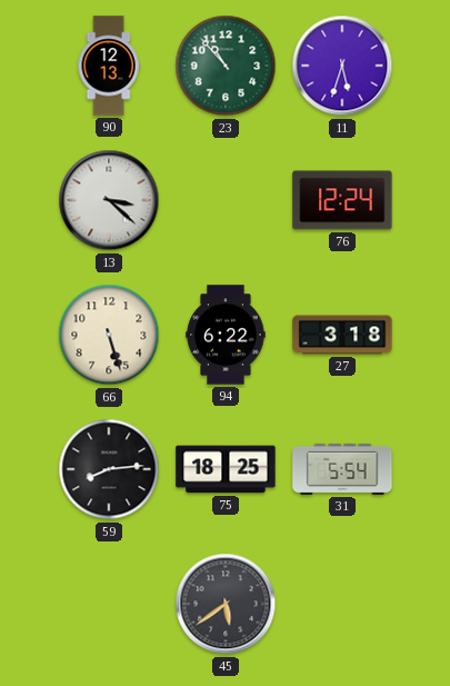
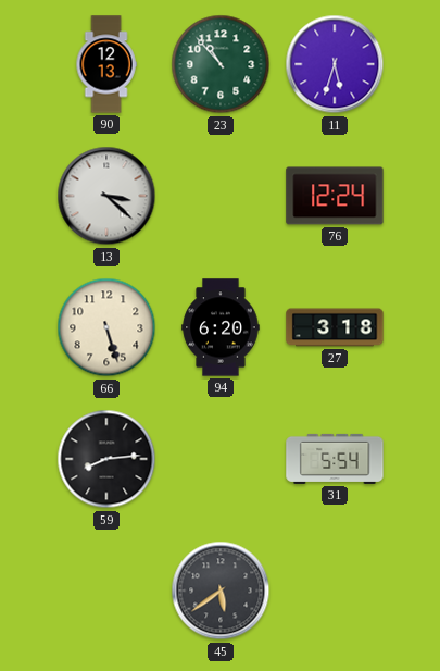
94: 6:22 -> 6:20
75: 18:25 -> none
